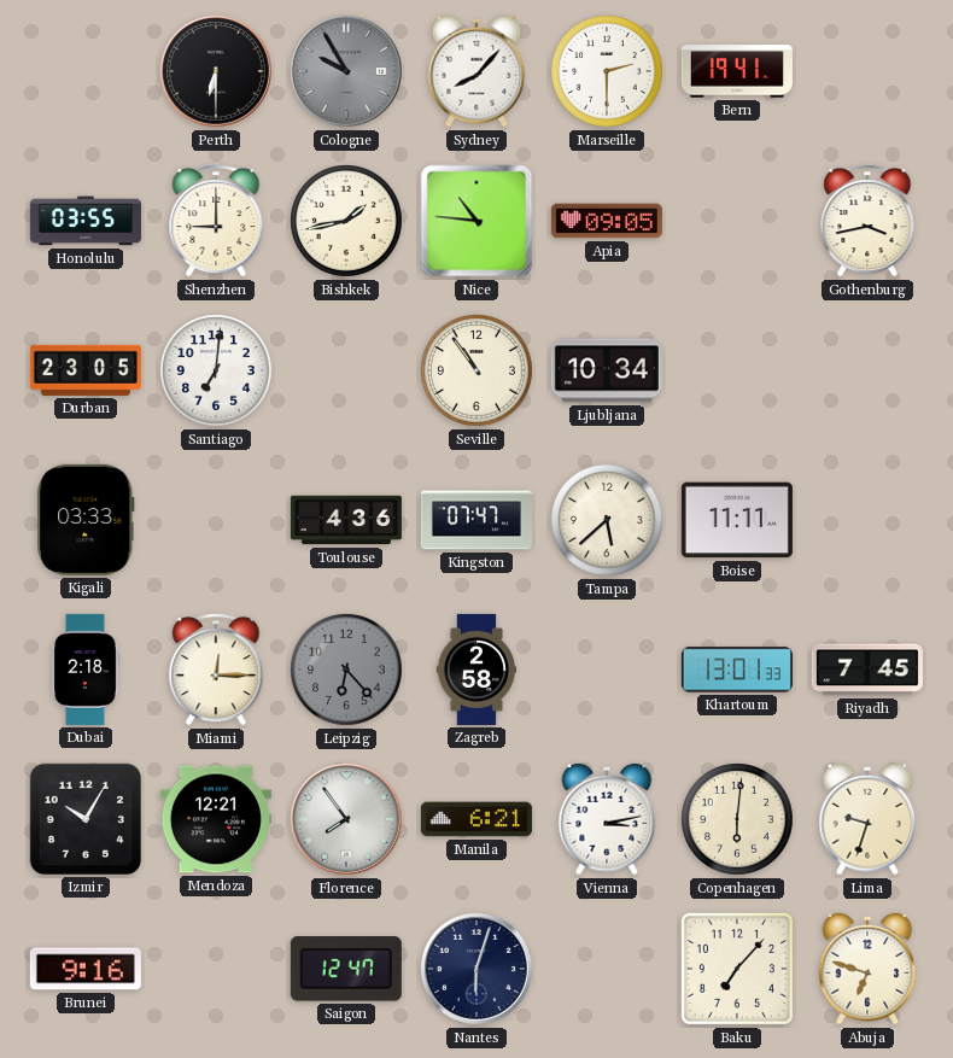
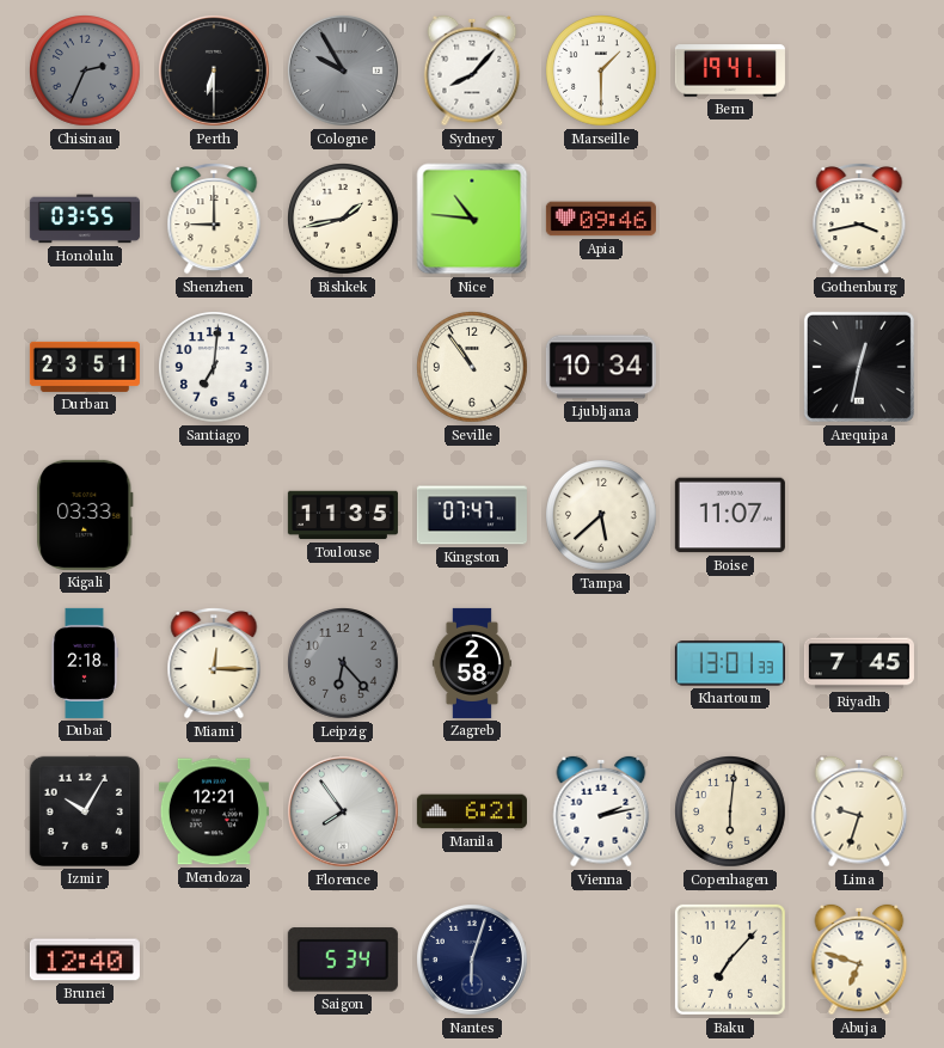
Chisinau: none -> 2:34
Marseille: 2:30 -> 1:30
Apia: 09:05 -> 09:46
Durban: 23:05 -> 23:51
Arequipa: none -> 12:32
Toulouse: 4:36 -> 11:35
Boise: 11:11 -> 11:07
Vienna: 3:13 -> 2:13
Brunei: 9:16 -> 12:40
Saigon: 12:47 -> 5:34
